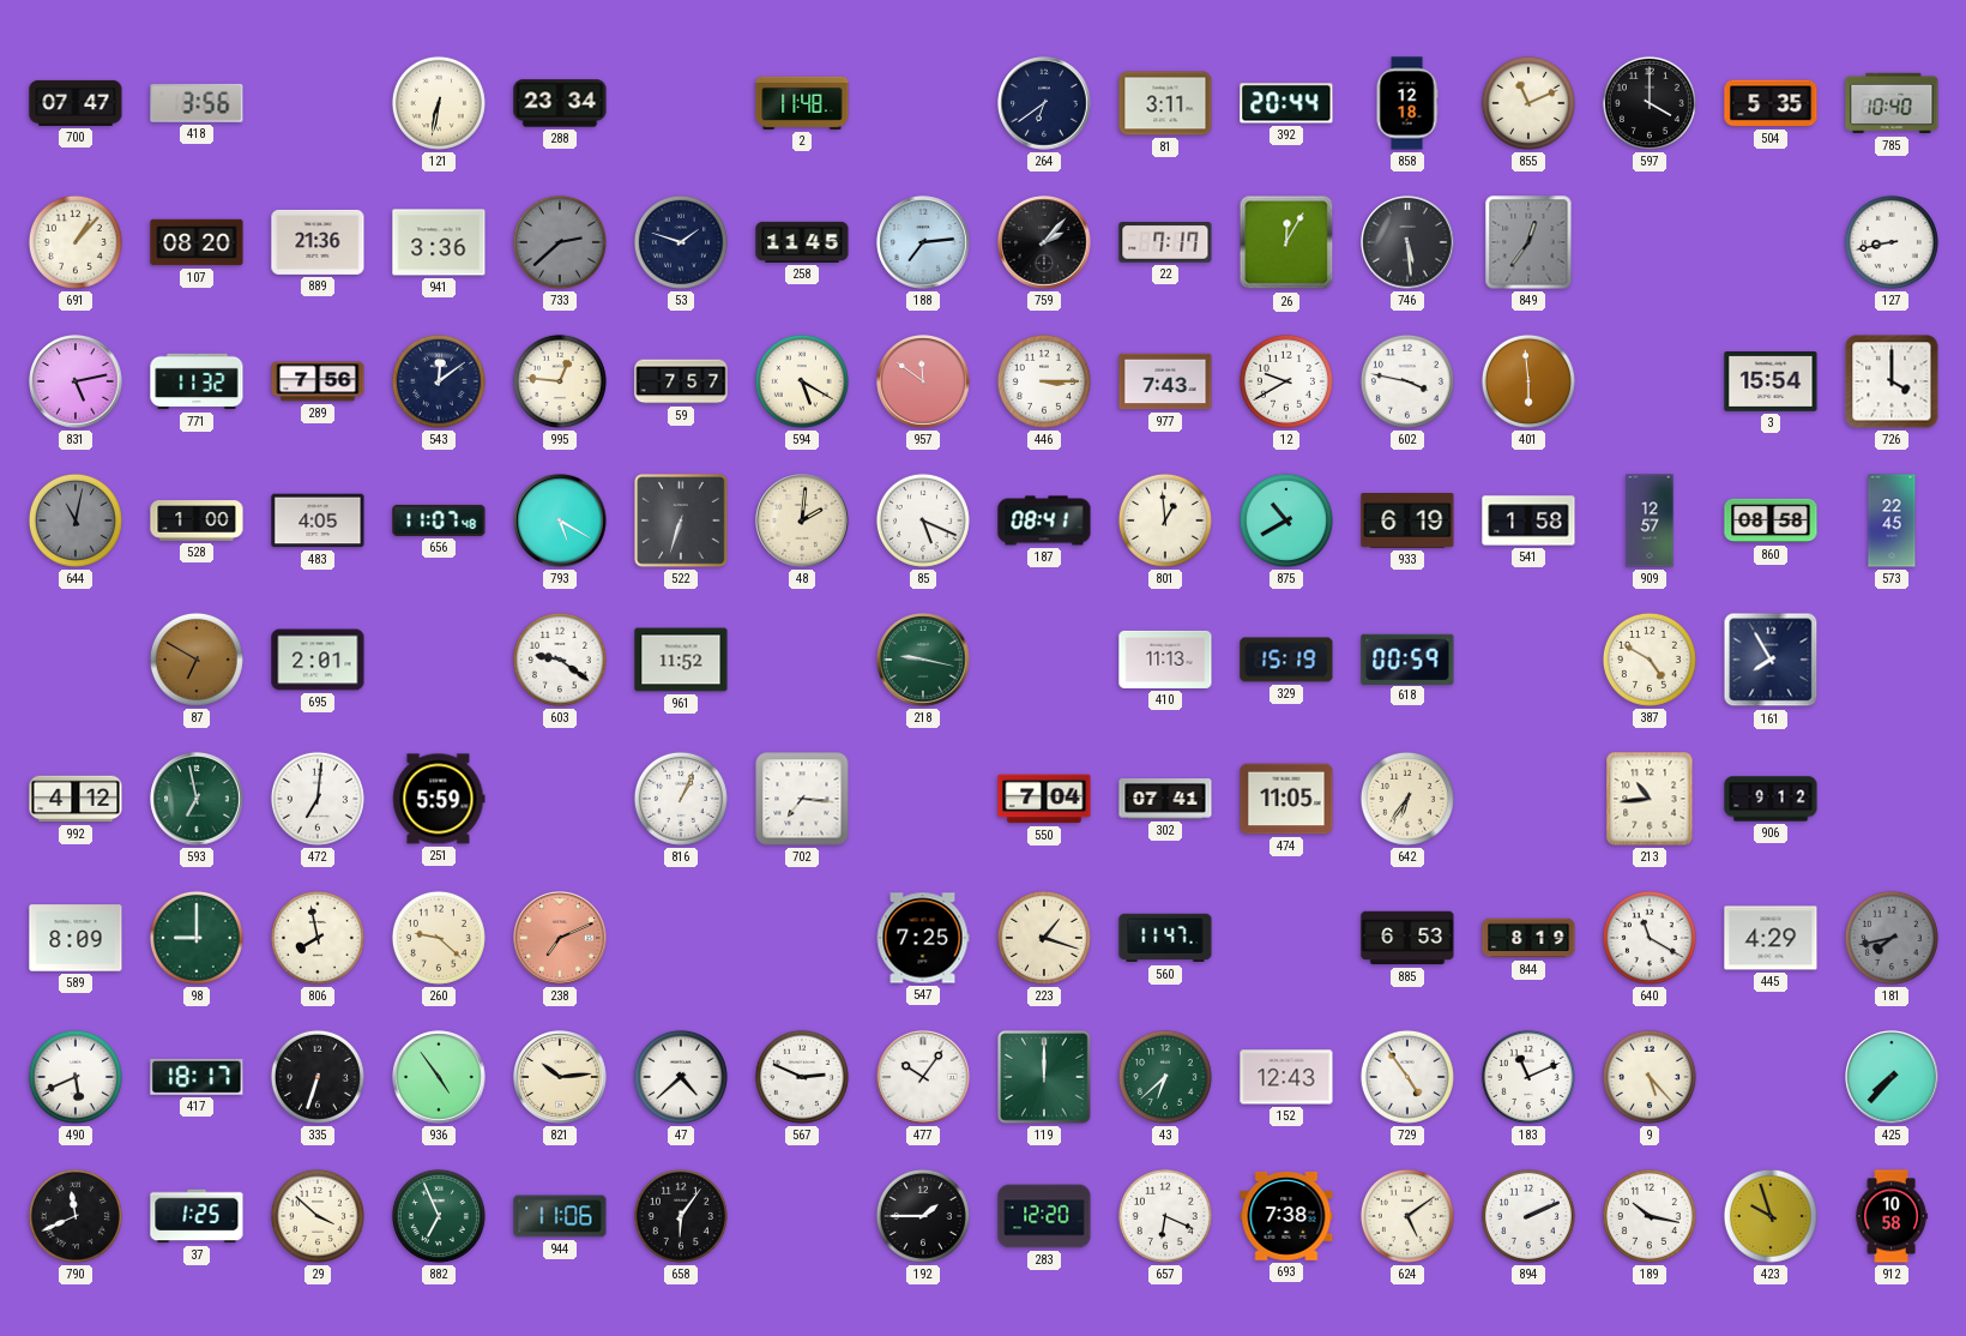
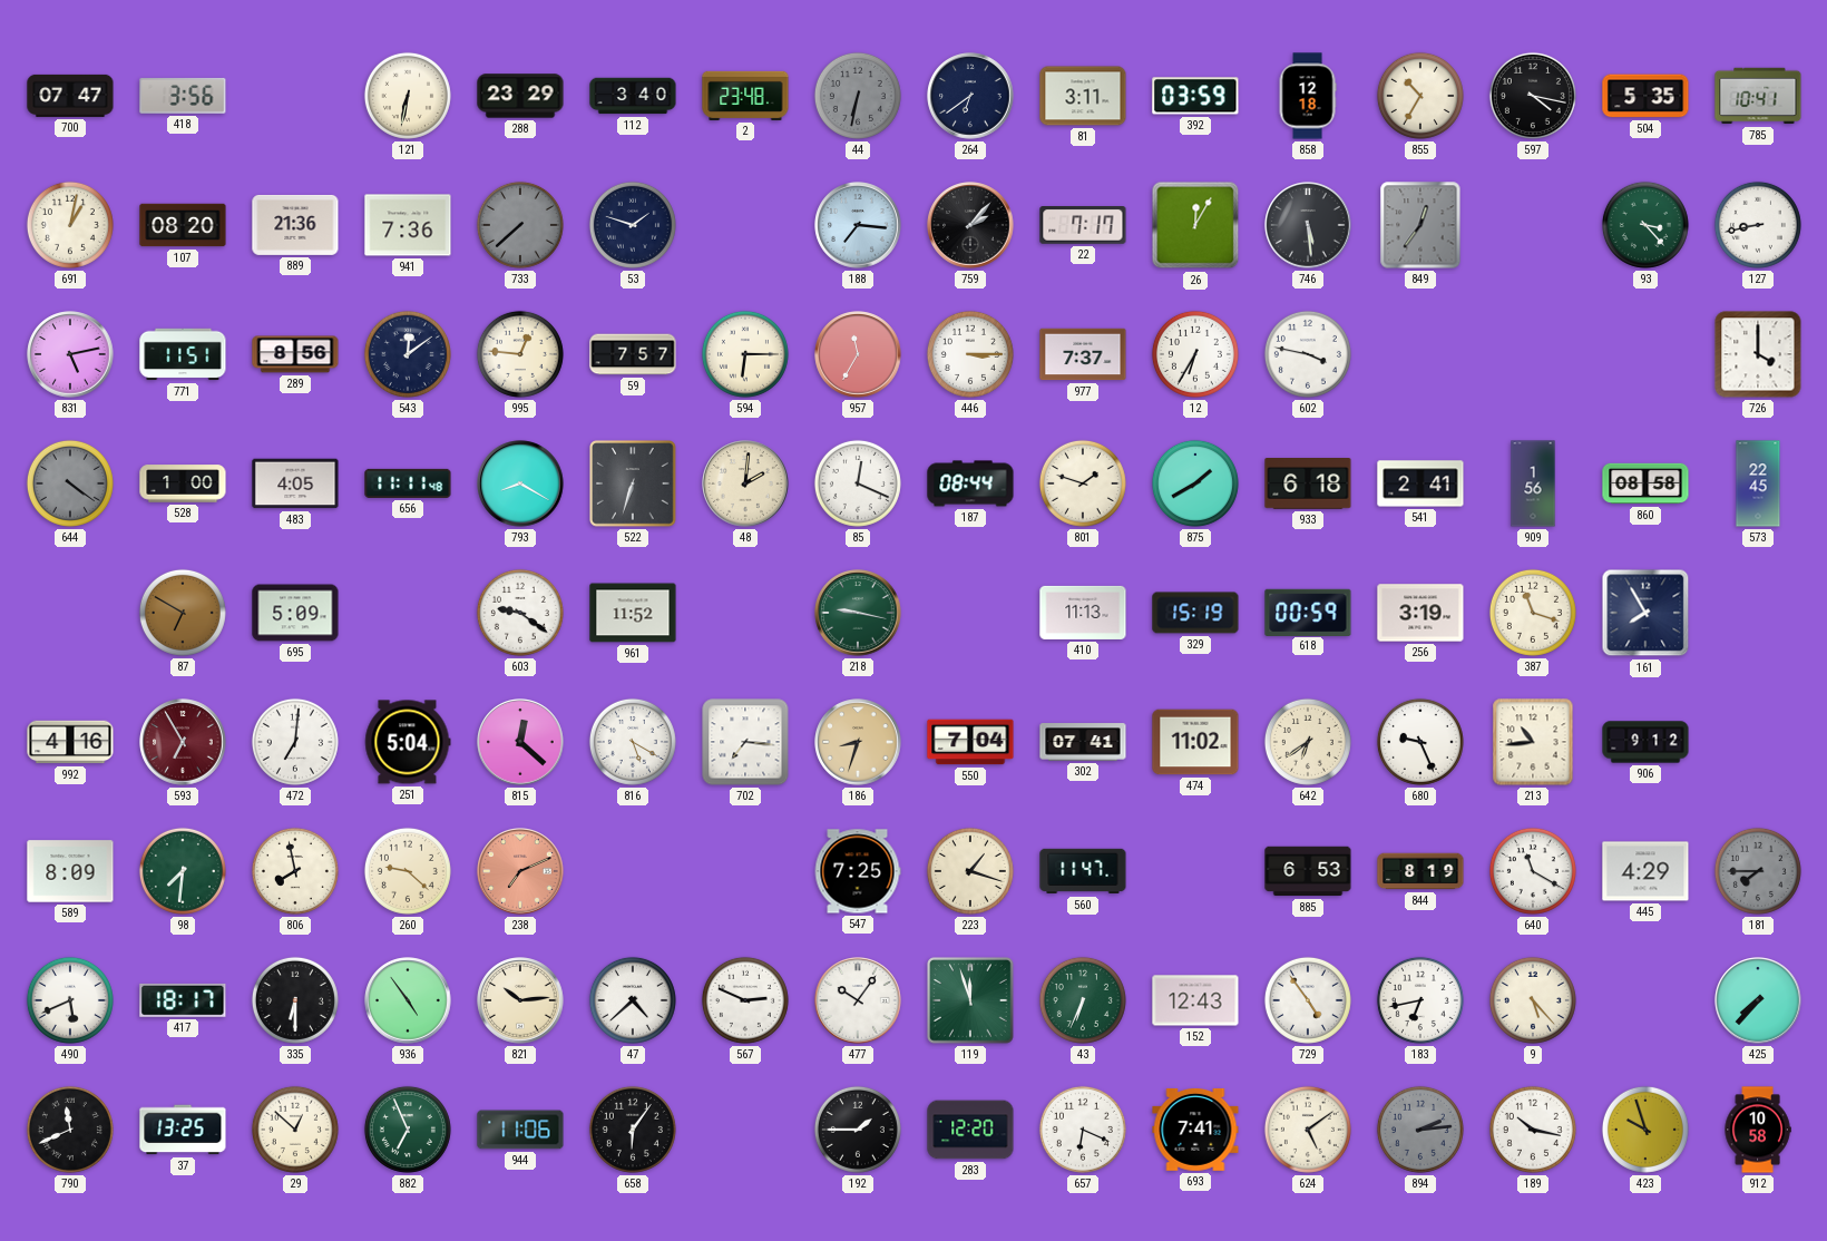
288: 23:34 -> 23:29
112: none -> 3:40
2: 11:48 -> 23:48
44: none -> 6:32
392: 20:44 -> 03:59
855: 11:11 -> 10:35
597: 4:00 -> 4:17
785: 10:40 -> 10:41
691: 1:07 -> 1:02
941: 3:36 -> 7:36
733: 2:38 -> 7:38
258: 11:45 -> none
188: 7:14 -> 7:16
93: none -> 3:23
771: 11:32 -> 11:51
289: 7:56 -> 8:56
594: 5:20 -> 6:15
957: 11:51 -> 11:35
977: 7:43 -> 7:37
12: 9:40 -> 6:35
401: 5:59 -> none
3: 15:54 -> none
644: 11:02 -> 4:21
656: 11:07 -> 11:11
793: 5:20 -> 8:20
85: 5:19 -> 12:19
187: 08:41 -> 08:44
801: 12:59 -> 1:48
875: 10:40 -> 1:40
933: 6:19 -> 6:18
541: 1:58 -> 2:41
909: 12:57 -> 1:56
695: 2:01 -> 5:09
256: none -> 3:19
387: 4:50 -> 11:18
992: 4:12 -> 4:16
593: 6:58 -> 6:55
593 dial: green -> burgundy
251: 5:59 -> 5:04
815: none -> 12:22
816: 1:04 -> 5:20
186: none -> 8:33
474: 11:05 -> 11:02
642: 6:36 -> 6:39
680: none -> 9:26
98: 9:00 -> 7:31
181: 7:43 -> 7:45
335: 6:33 -> 6:30
119: 12:00 -> 11:57
43: 6:38 -> 6:34
183: 11:11 -> 6:43
37: 1:25 -> 13:25
29: 3:52 -> 12:52
693: 7:38 -> 7:41
894: 2:11 -> 2:14
894 dial: white -> grey
